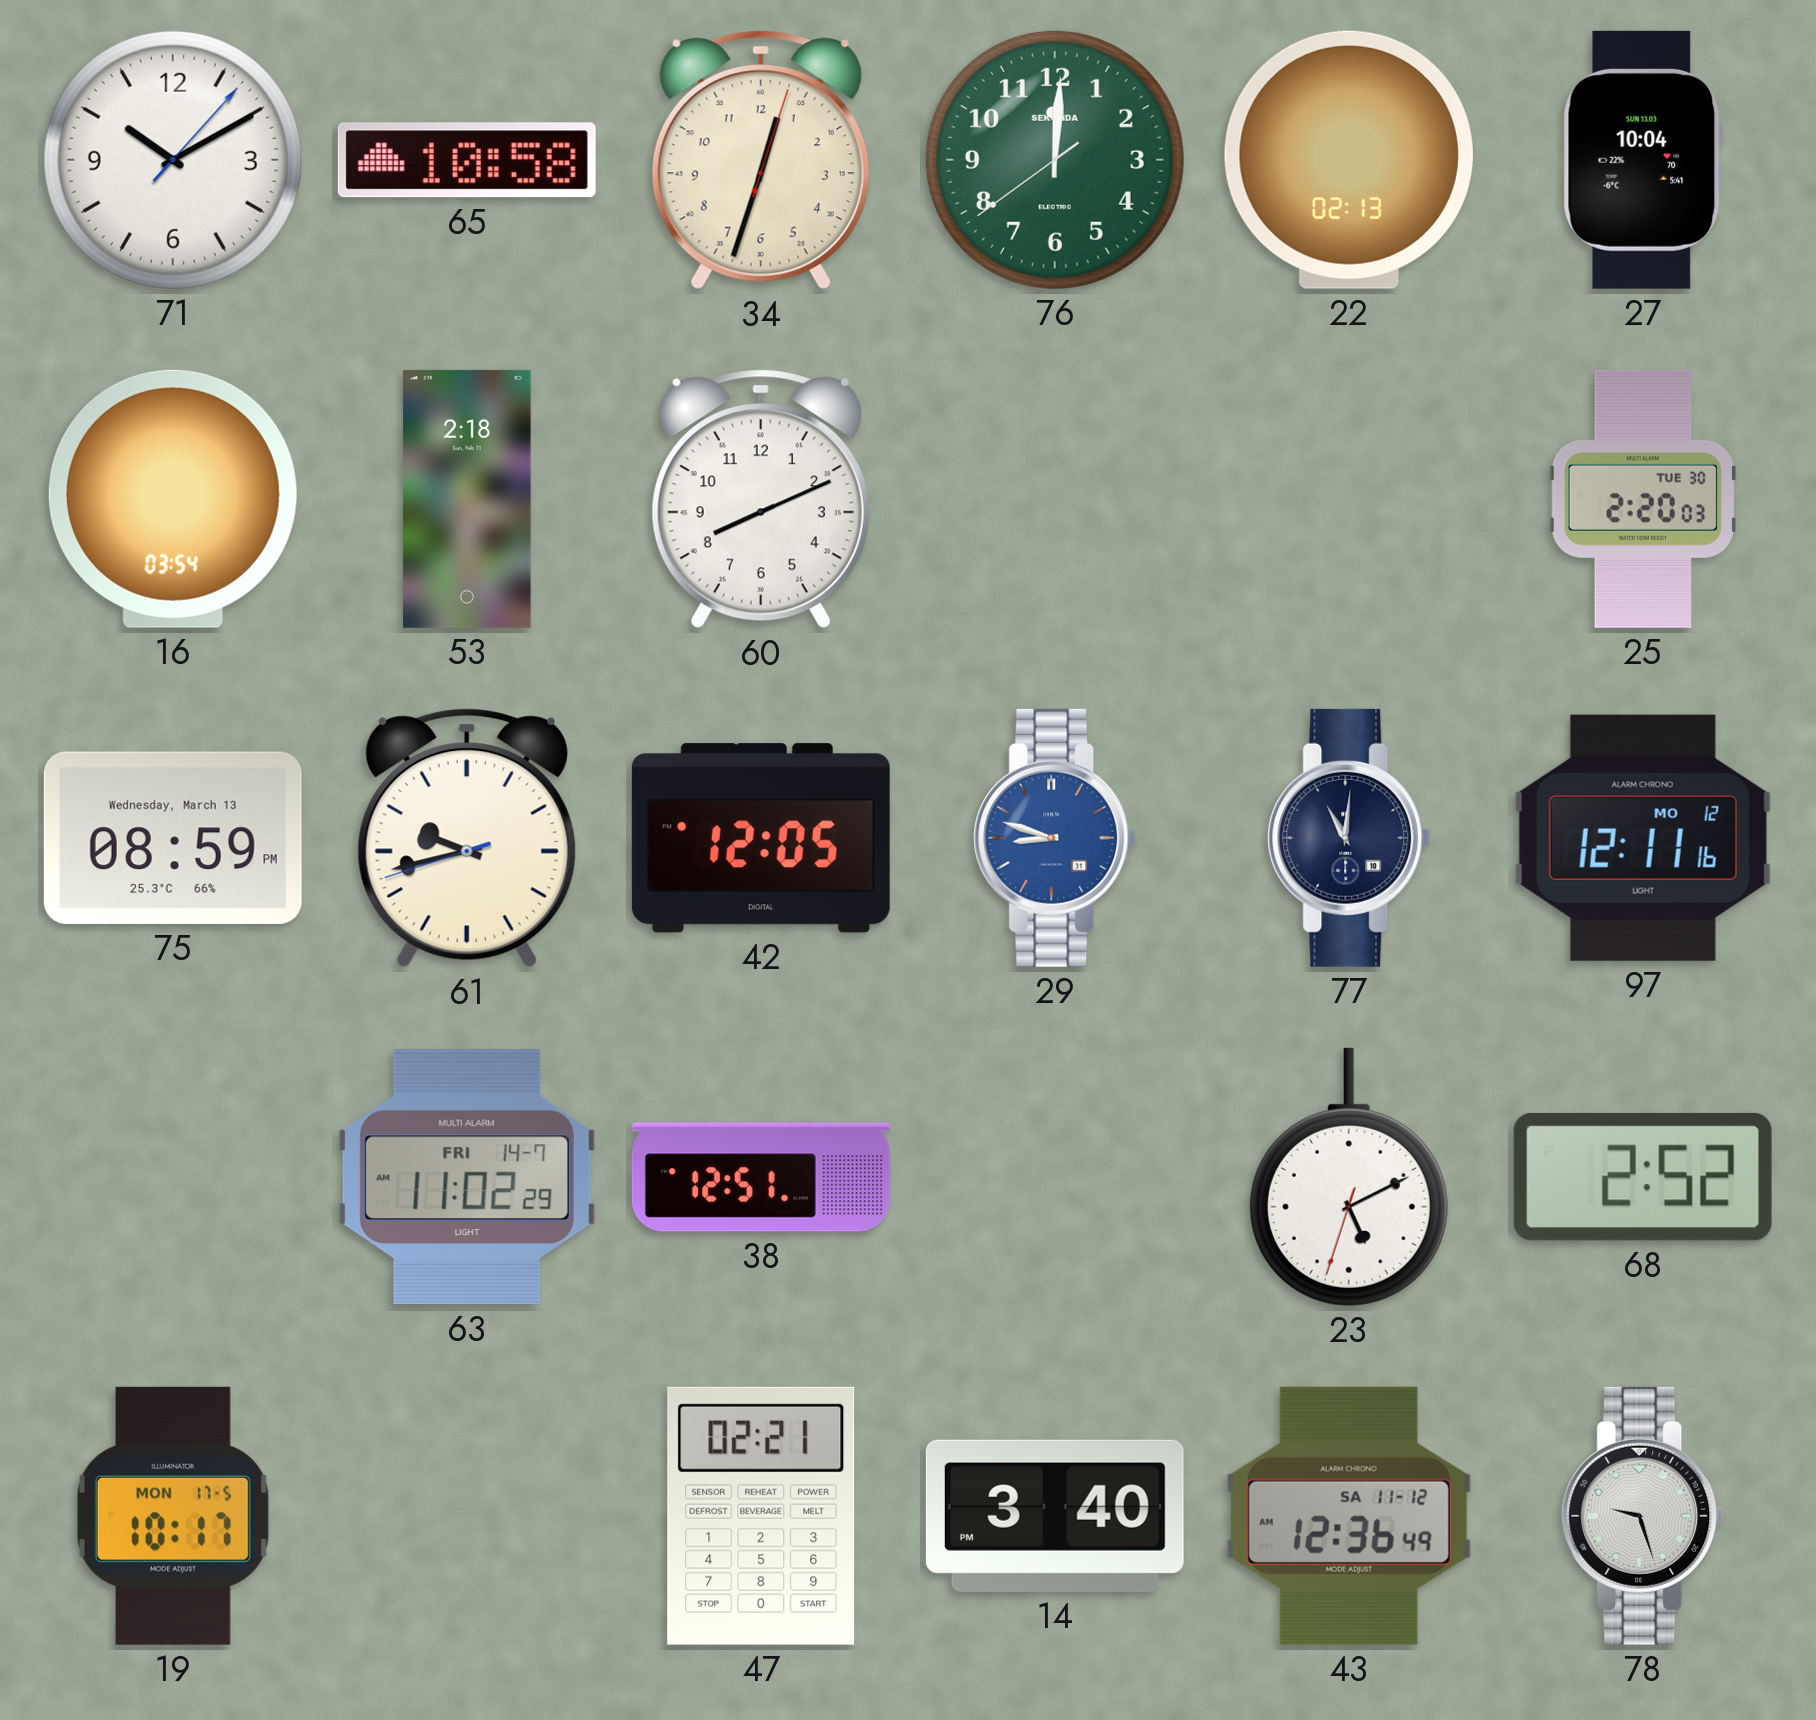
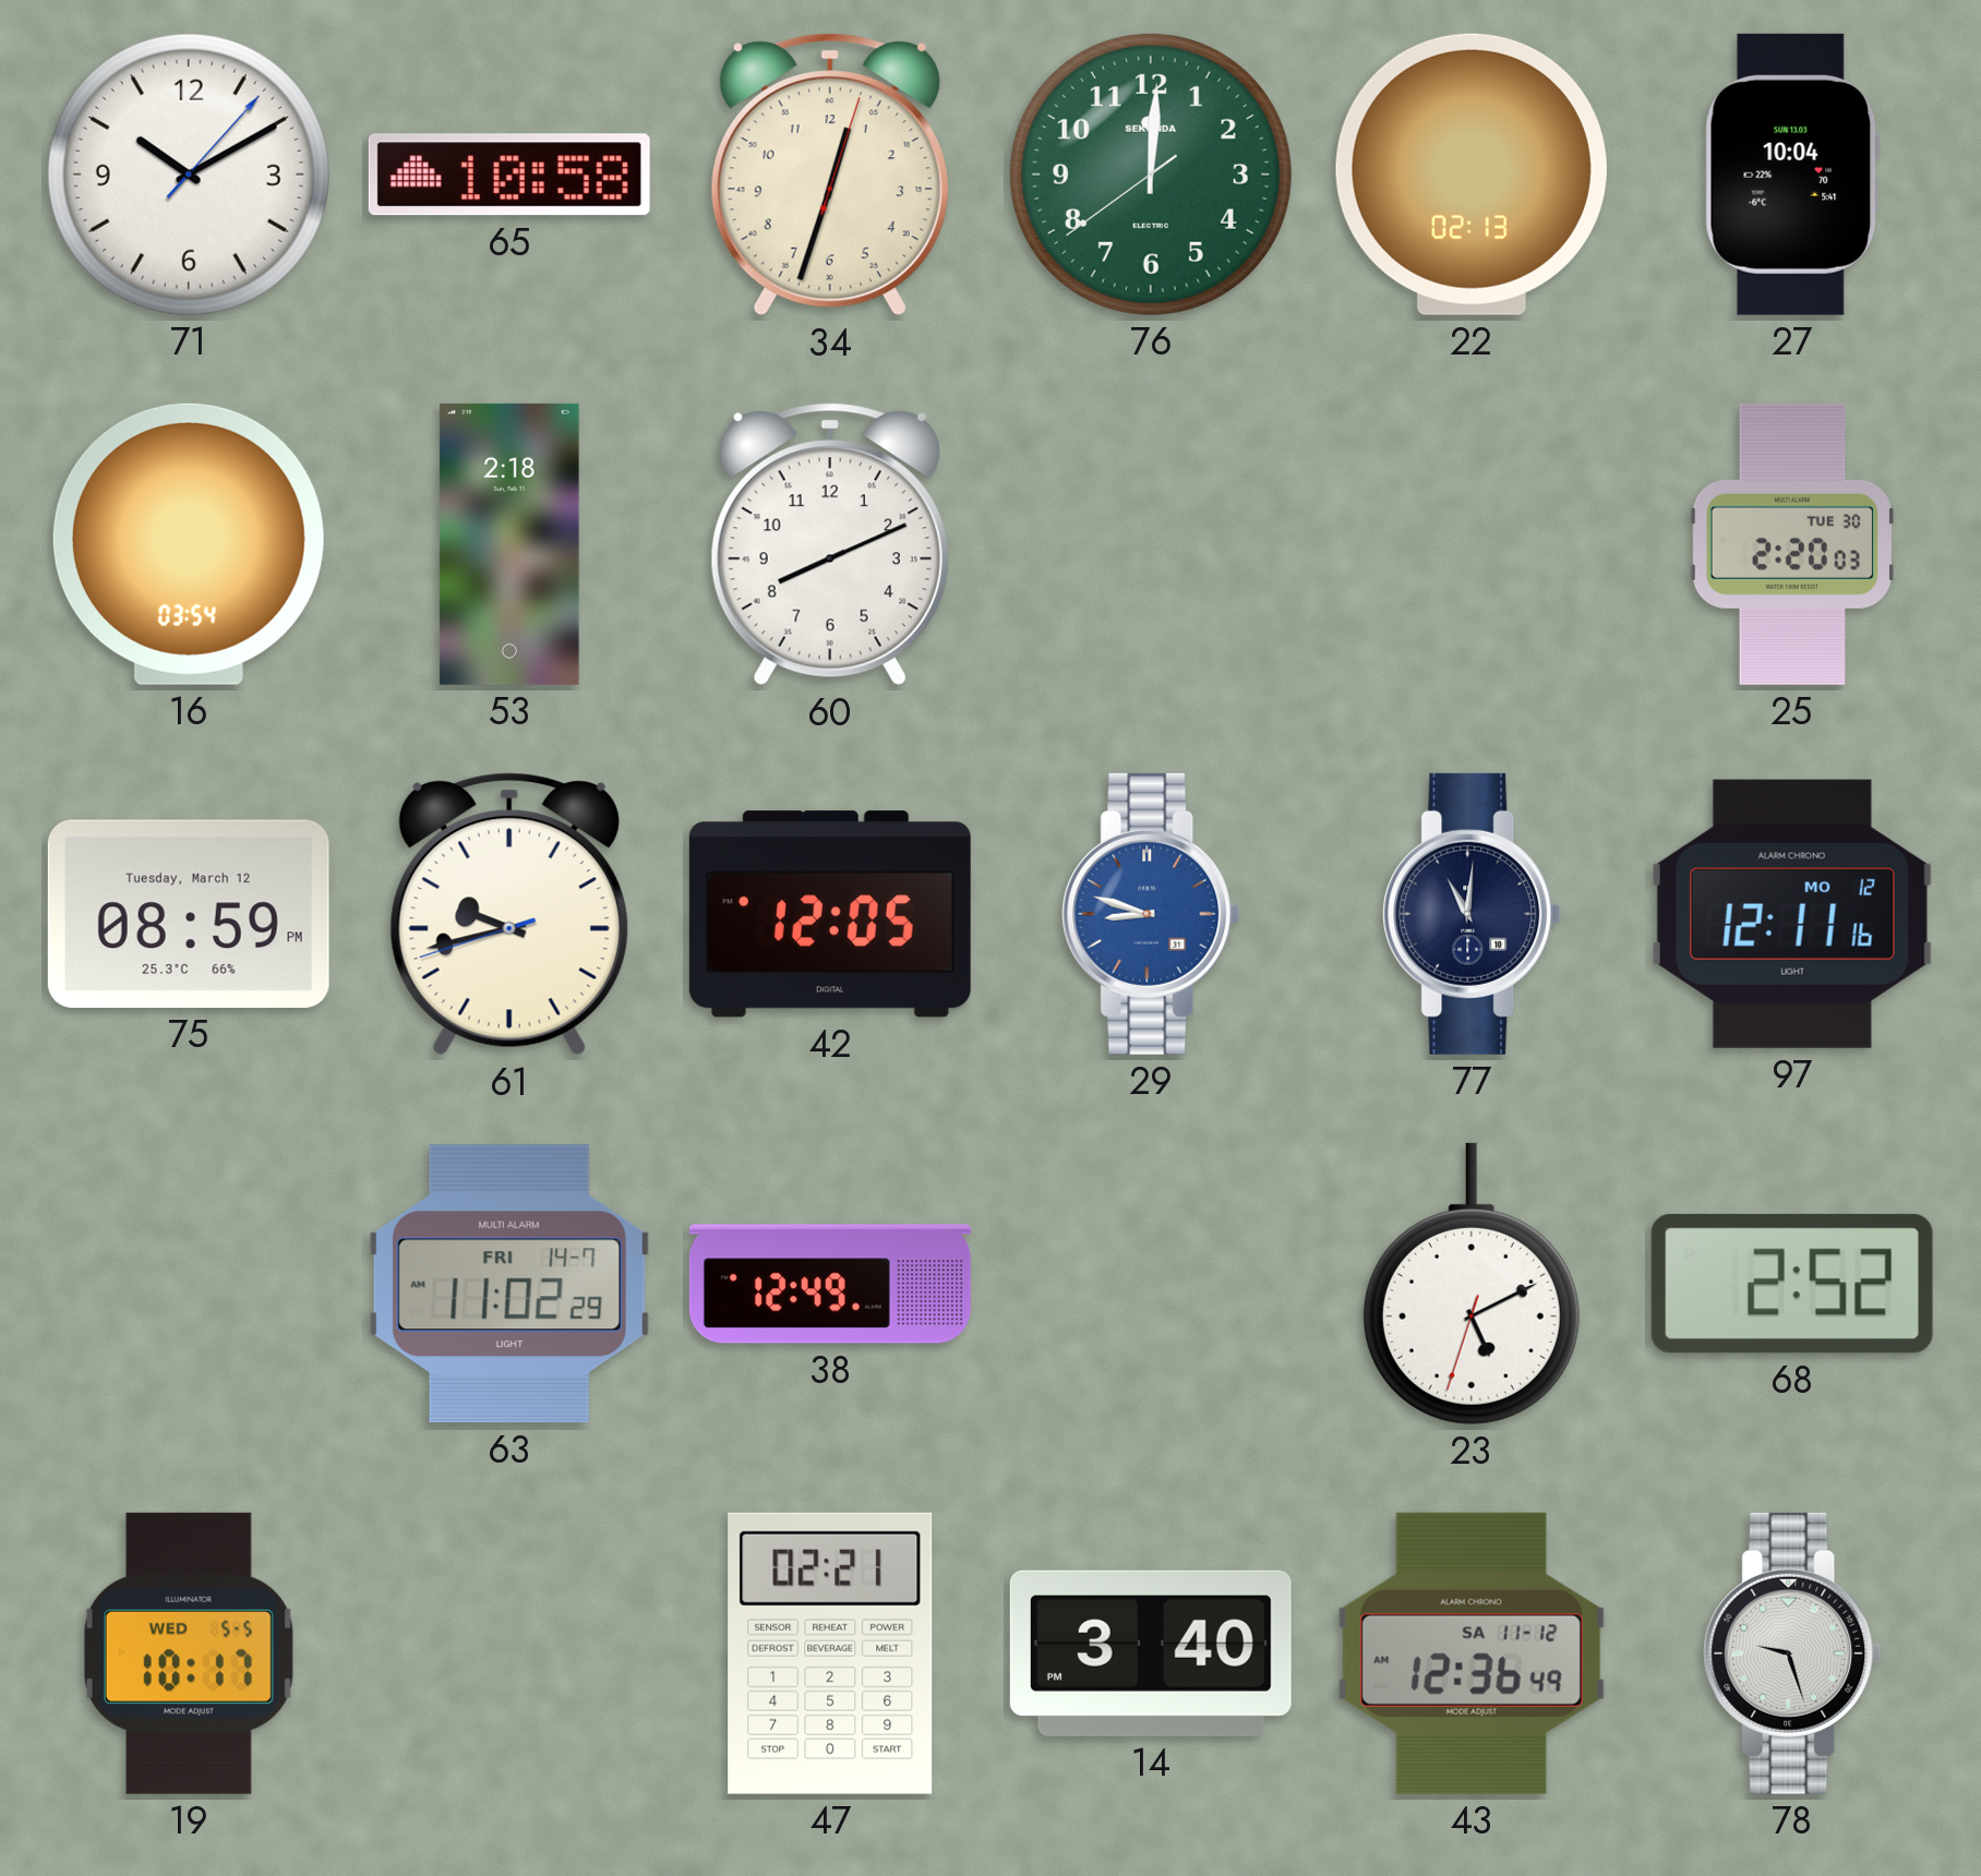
75 date: Wednesday, March 13 -> Tuesday, March 12
38: 12:51 -> 12:49
19 date: MON 17-5 -> WED 5-5
